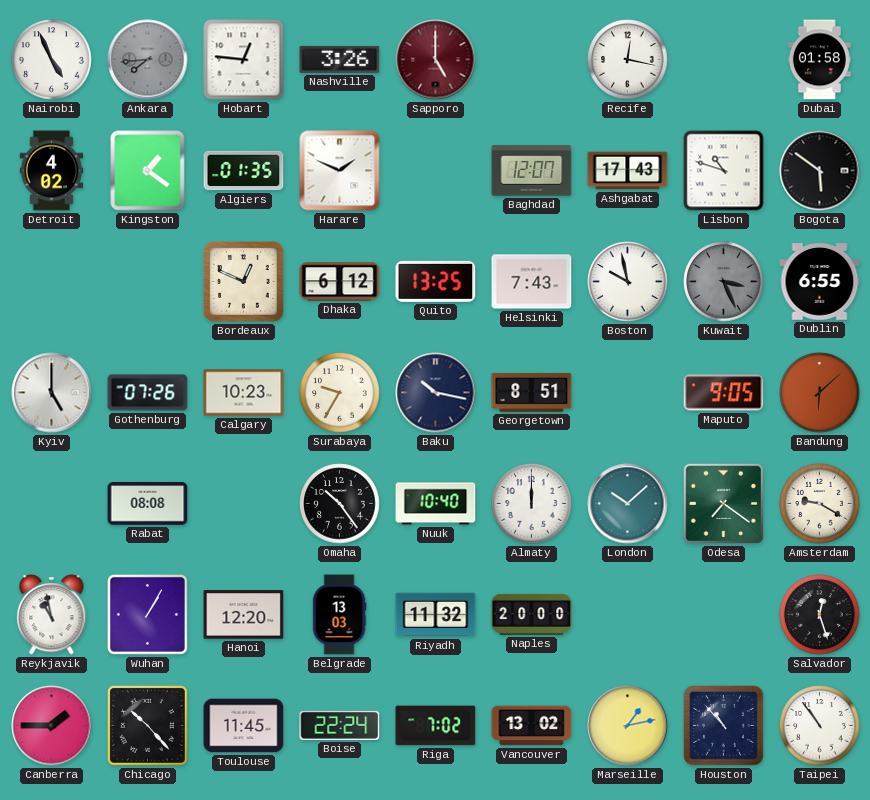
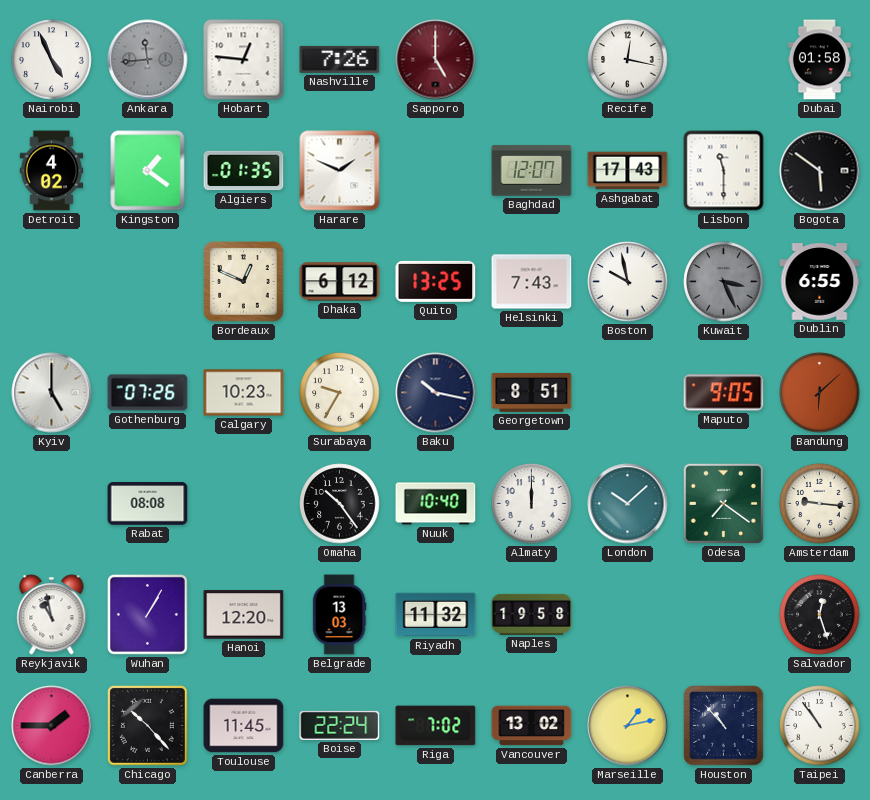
Ankara: 7:44 -> 11:44
Nashville: 3:26 -> 7:26
Lisbon: 10:48 -> 11:30
Amsterdam: 9:20 -> 9:16
Naples: 20:00 -> 19:58
